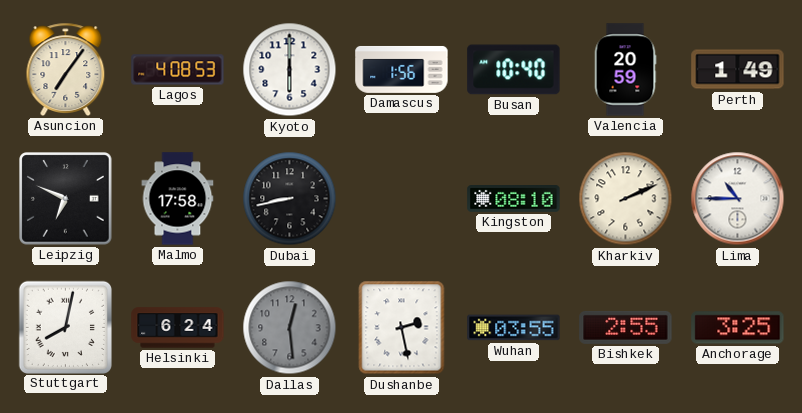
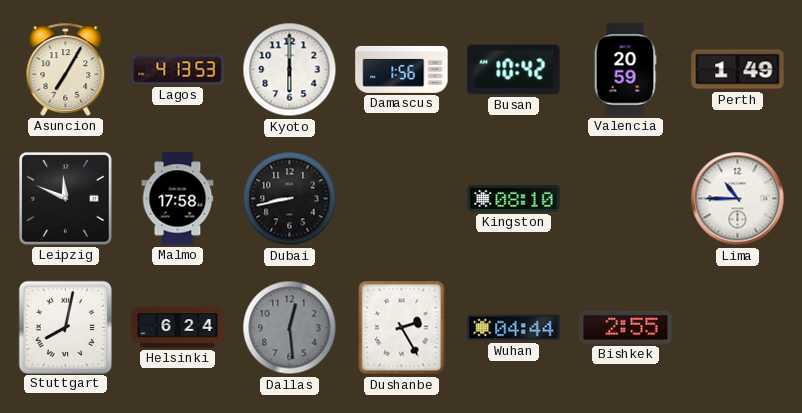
Asuncion: 7:06 -> 7:05
Lagos: 4:08 -> 4:13
Busan: 10:40 -> 10:42
Leipzig: 6:49 -> 11:49
Kharkiv: 2:11 -> none
Dushanbe: 2:28 -> 2:25
Wuhan: 03:55 -> 04:44
Anchorage: 3:25 -> none
